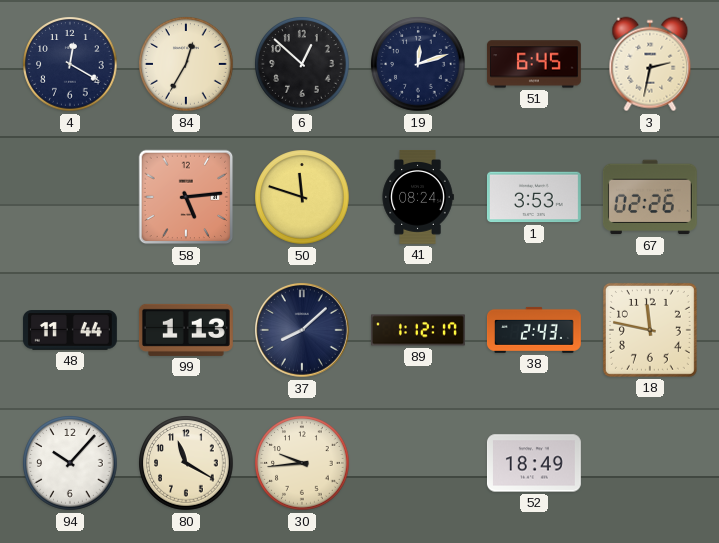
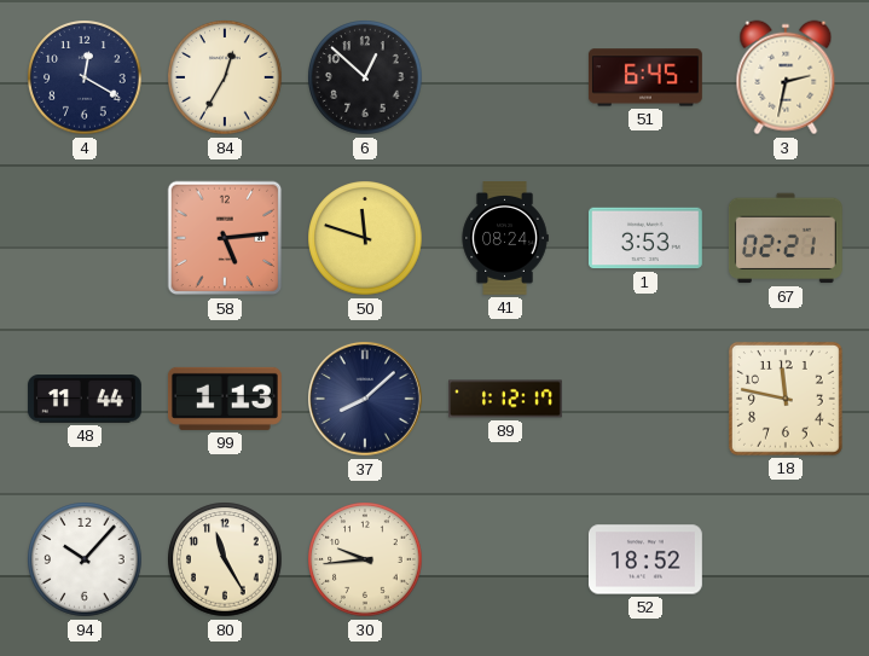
19: 12:12 -> none
67: 02:26 -> 02:21
38: 2:43 -> none
80: 11:20 -> 11:25
52: 18:49 -> 18:52
